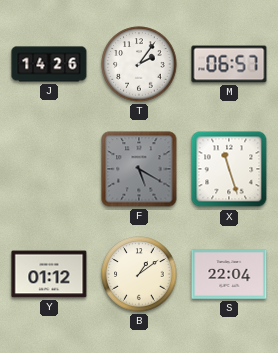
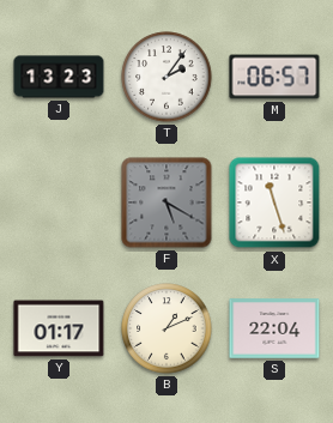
J: 14:26 -> 13:23
Y: 01:12 -> 01:17
B: 1:09 -> 1:11
